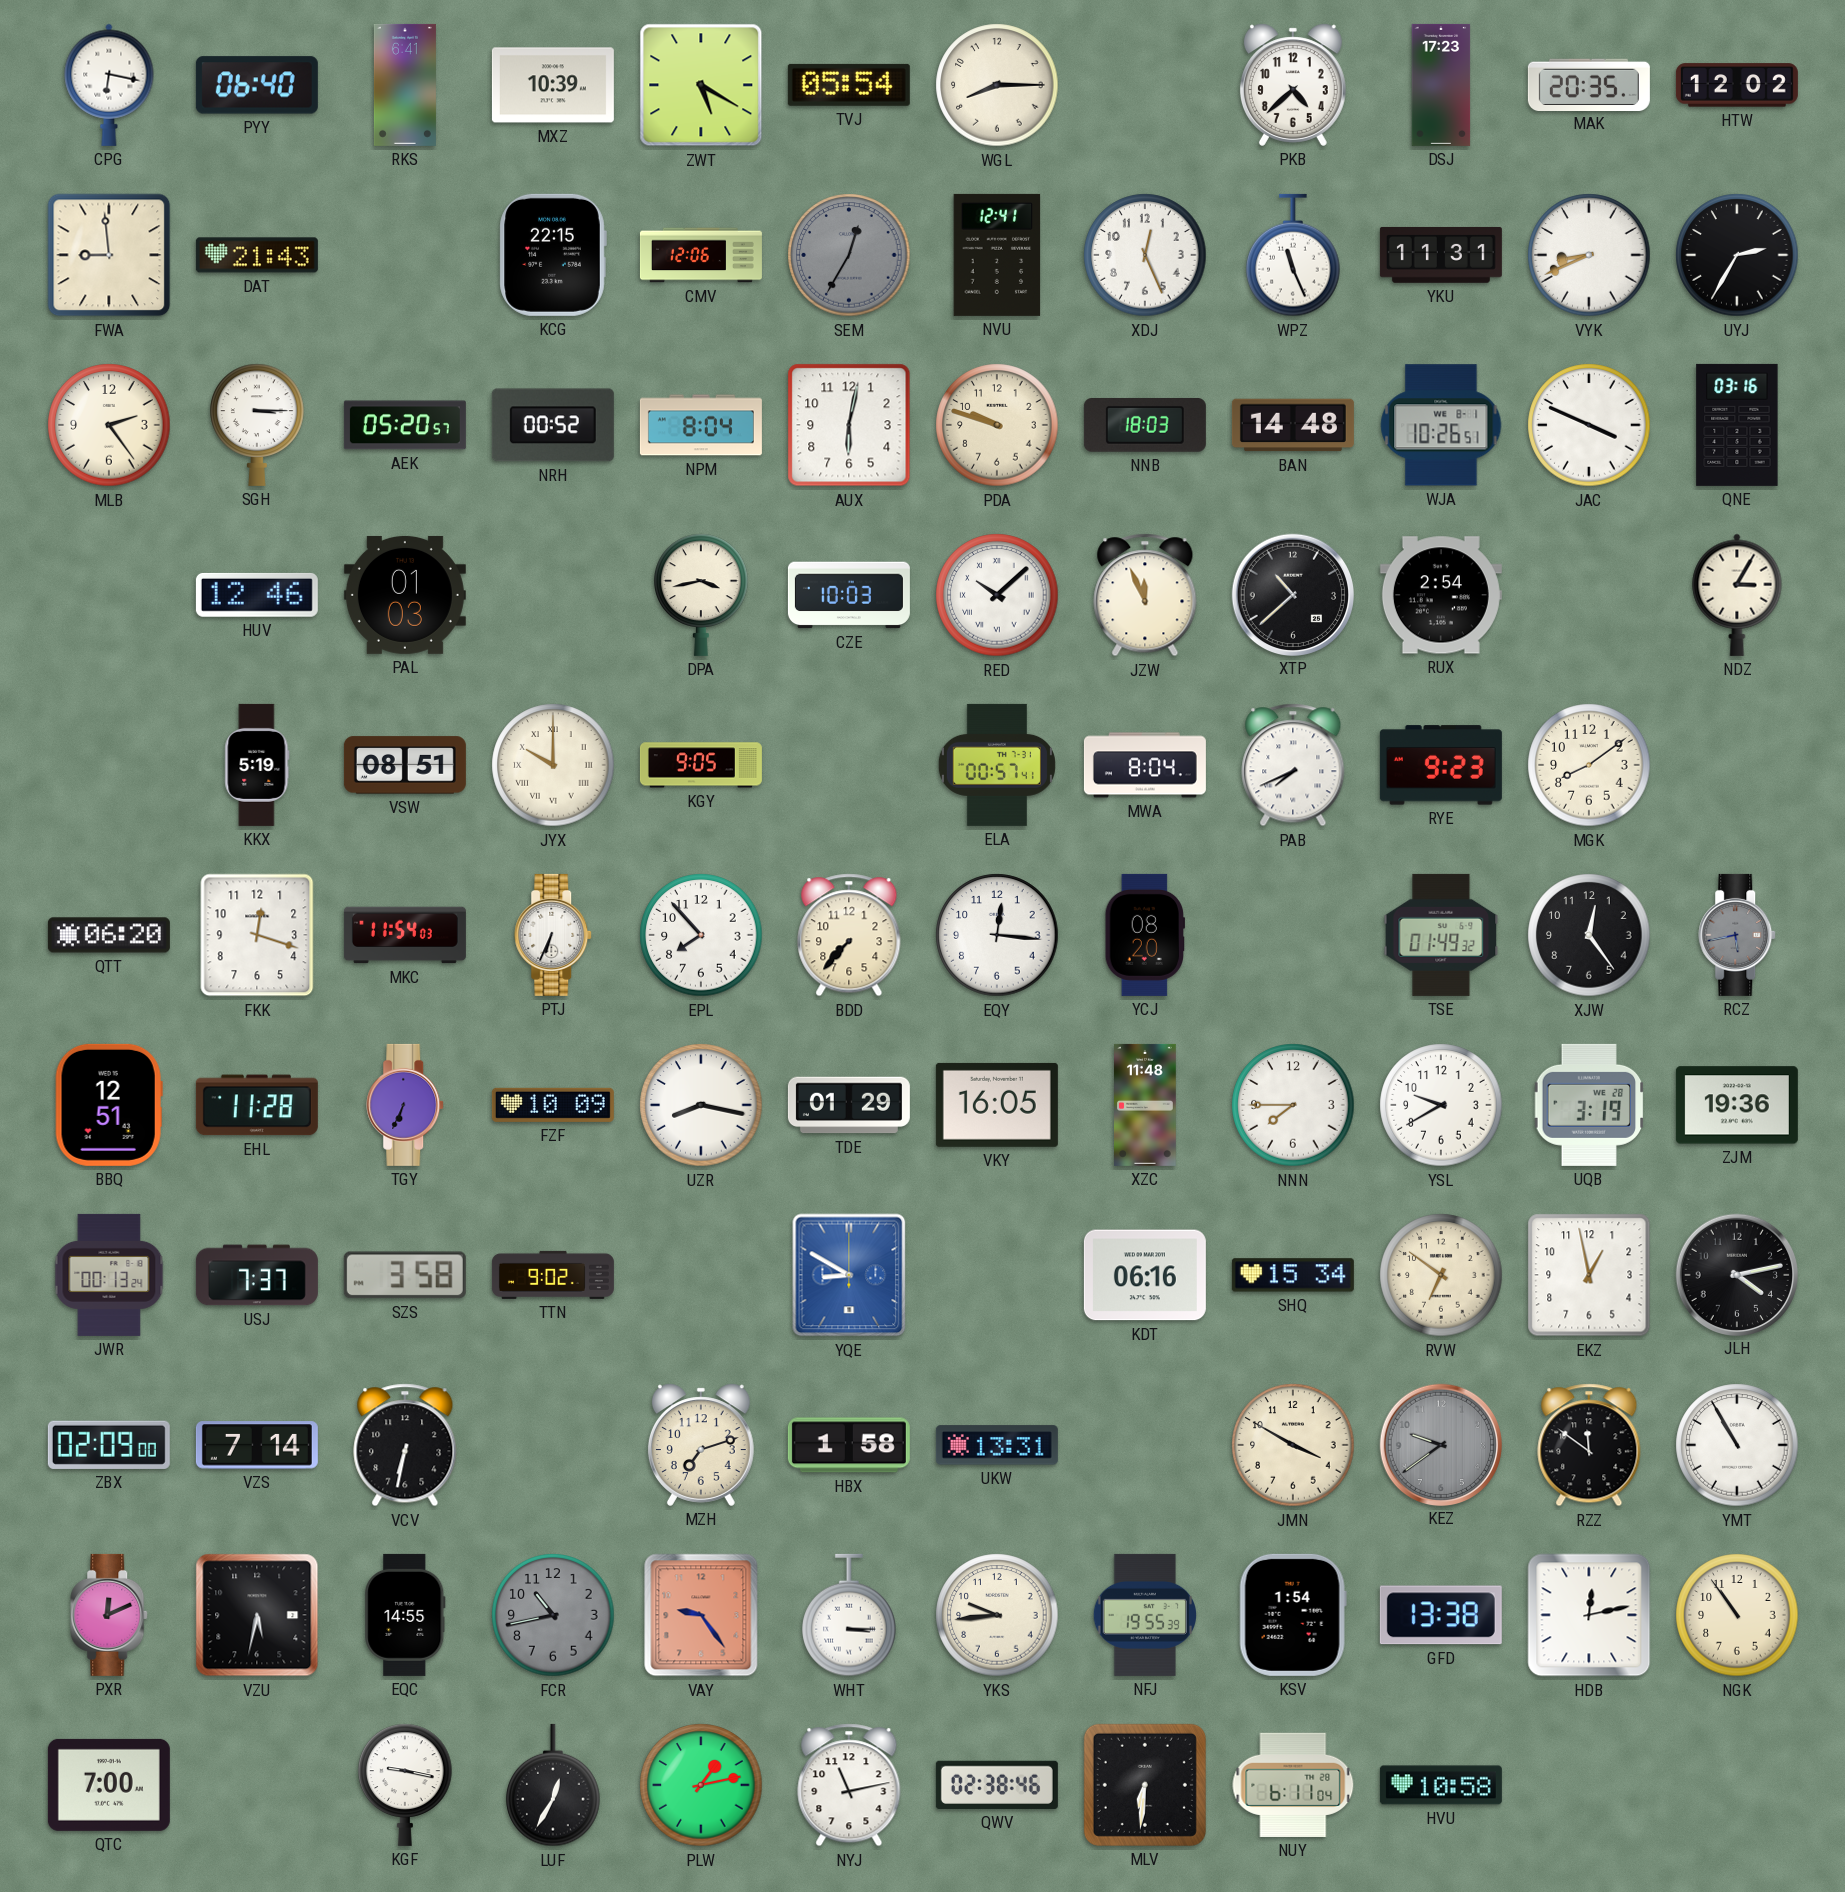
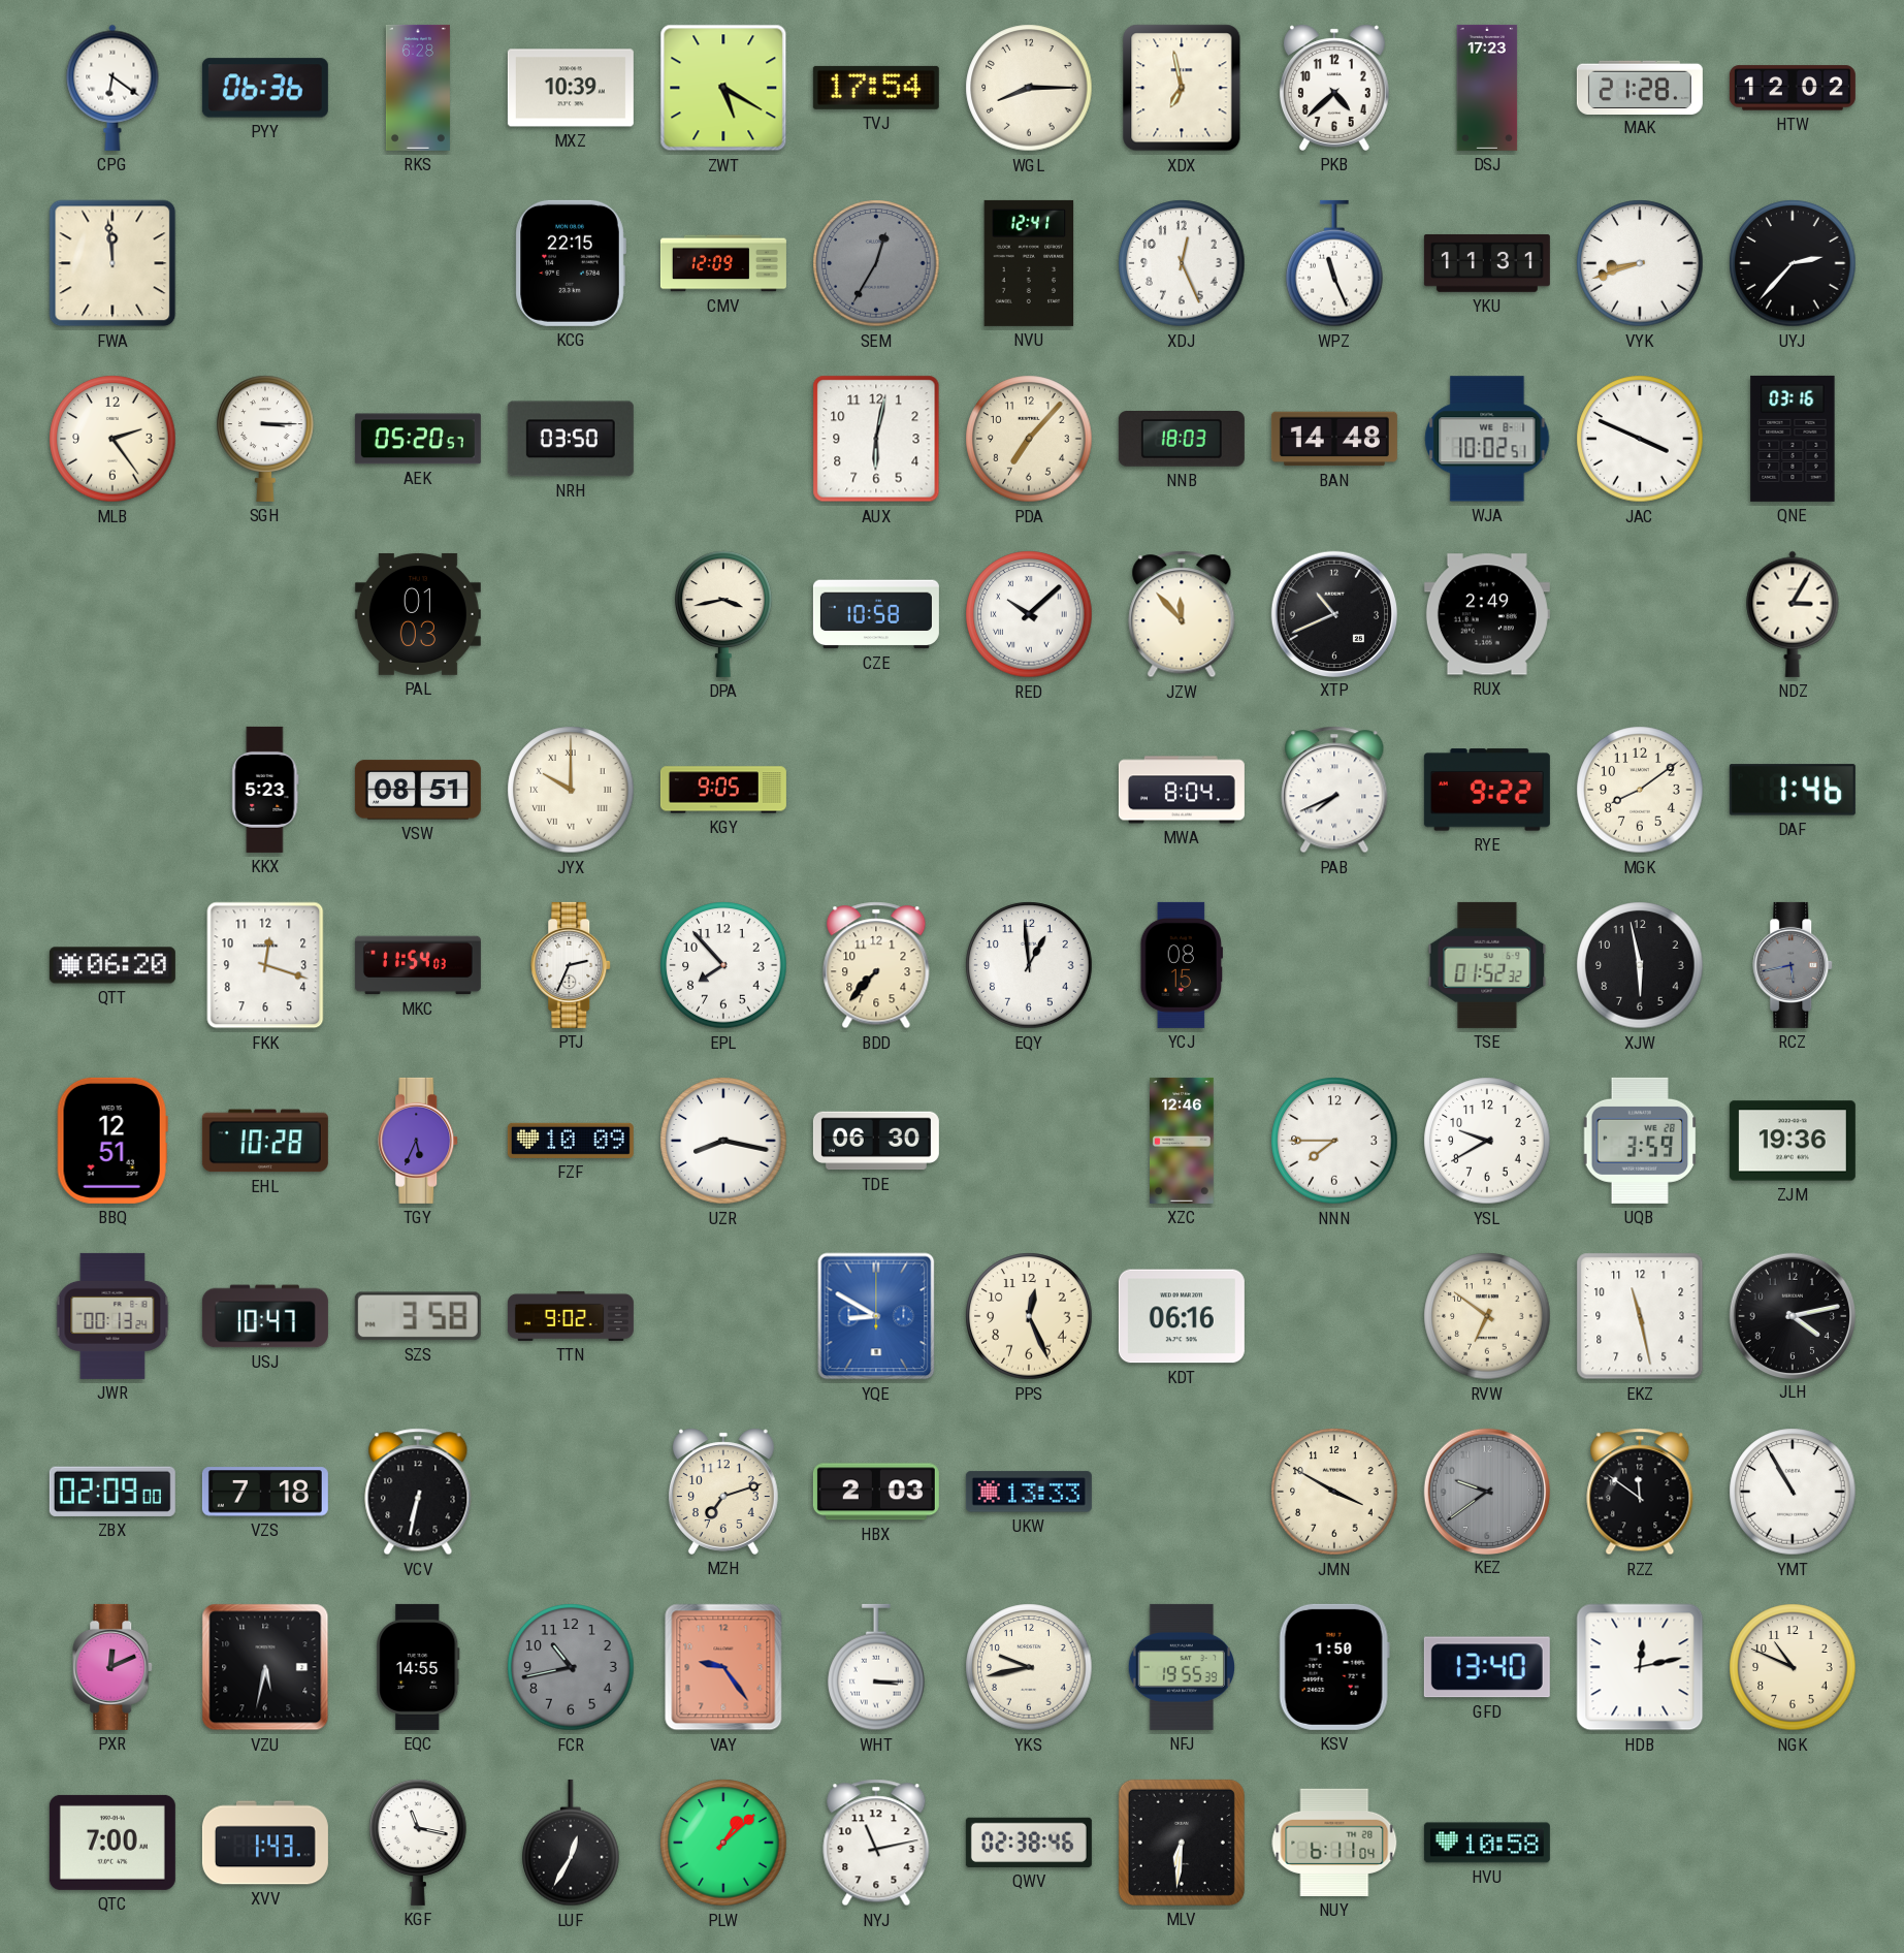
CPG: 6:17 -> 6:21
PYY: 06:40 -> 06:36
RKS: 6:41 -> 6:28
TVJ: 05:54 -> 17:54
XDX: none -> 6:58
MAK: 20:35 -> 21:28
FWA: 8:59 -> 11:59
DAT: 21:43 -> none
CMV: 12:06 -> 12:09
VYK: 8:41 -> 8:42
UYJ: 2:35 -> 2:37
NRH: 00:52 -> 03:50
NPM: 8:04 -> none
PDA: 9:48 -> 7:07
WJA: 10:26 -> 10:02
HUV: 12:46 -> none
CZE: 10:03 -> 10:58
JZW: 11:56 -> 11:53
XTP: 10:38 -> 10:41
RUX: 2:54 -> 2:49
KKX: 5:19 -> 5:23
ELA: 00:57 -> none
RYE: 9:23 -> 9:22
DAF: none -> 1:46
PTJ: 6:34 -> 2:34
EQY: 12:16 -> 12:59
YCJ: 08:20 -> 08:15
TSE: 01:49 -> 01:52
XJW: 12:24 -> 5:58
EHL: 11:28 -> 10:28
TGY: 6:34 -> 5:34
TDE: 01:29 -> 06:30
VKY: 16:05 -> none
XZC: 11:48 -> 12:46
UQB: 3:19 -> 3:59
USJ: 7:37 -> 10:47
PPS: none -> 12:26
SHQ: 15:34 -> none
EKZ: 12:58 -> 11:28
VZS: 7:14 -> 7:18
HBX: 1:58 -> 2:03
UKW: 13:31 -> 13:33
YKS: 9:44 -> 9:43
KSV: 1:54 -> 1:50
GFD: 13:38 -> 13:40
NGK: 10:54 -> 10:49
XVV: none -> 1:43
KGF: 9:17 -> 11:17
PLW: 1:13 -> 1:08
